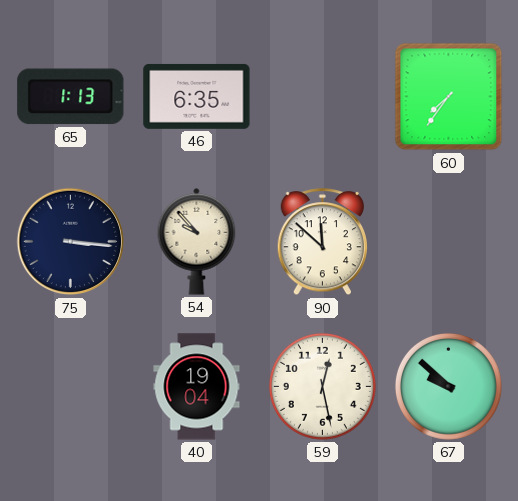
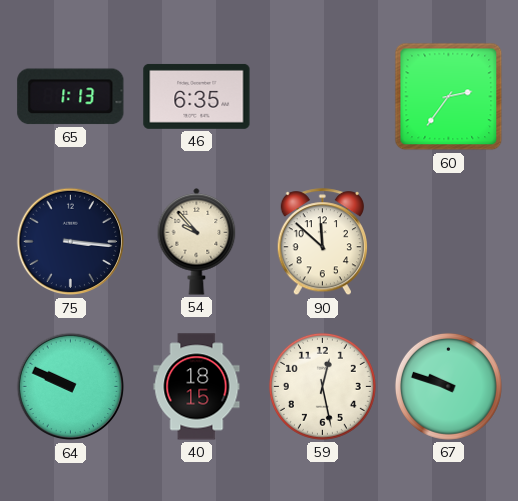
60: 7:36 -> 2:36
64: none -> 9:49
40: 19:04 -> 18:15
67: 9:52 -> 9:48
